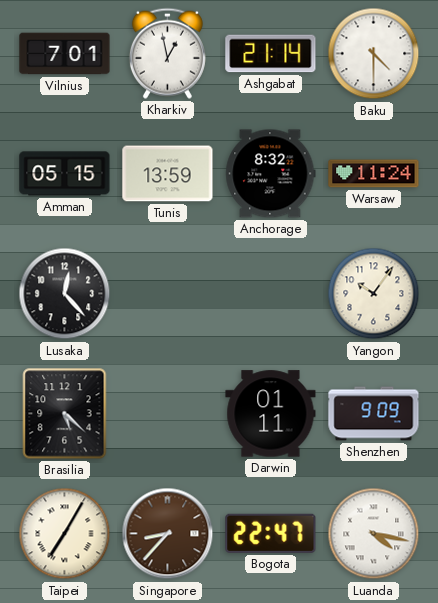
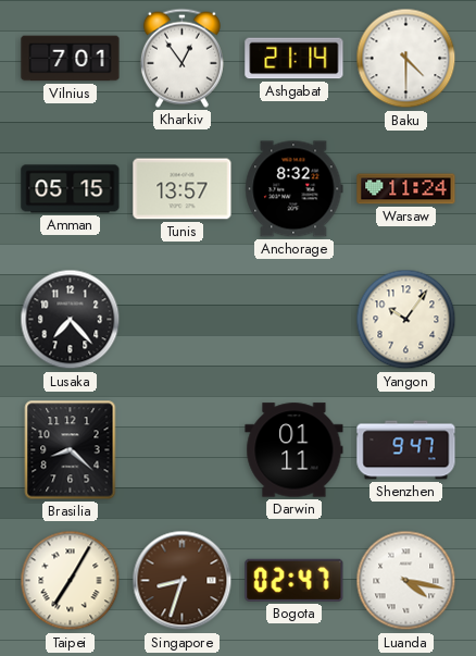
Kharkiv: 12:58 -> 12:54
Tunis: 13:59 -> 13:57
Lusaka: 12:23 -> 7:23
Brasilia: 5:22 -> 8:22
Shenzhen: 9:09 -> 9:47
Singapore: 8:37 -> 8:33
Bogota: 22:47 -> 02:47
